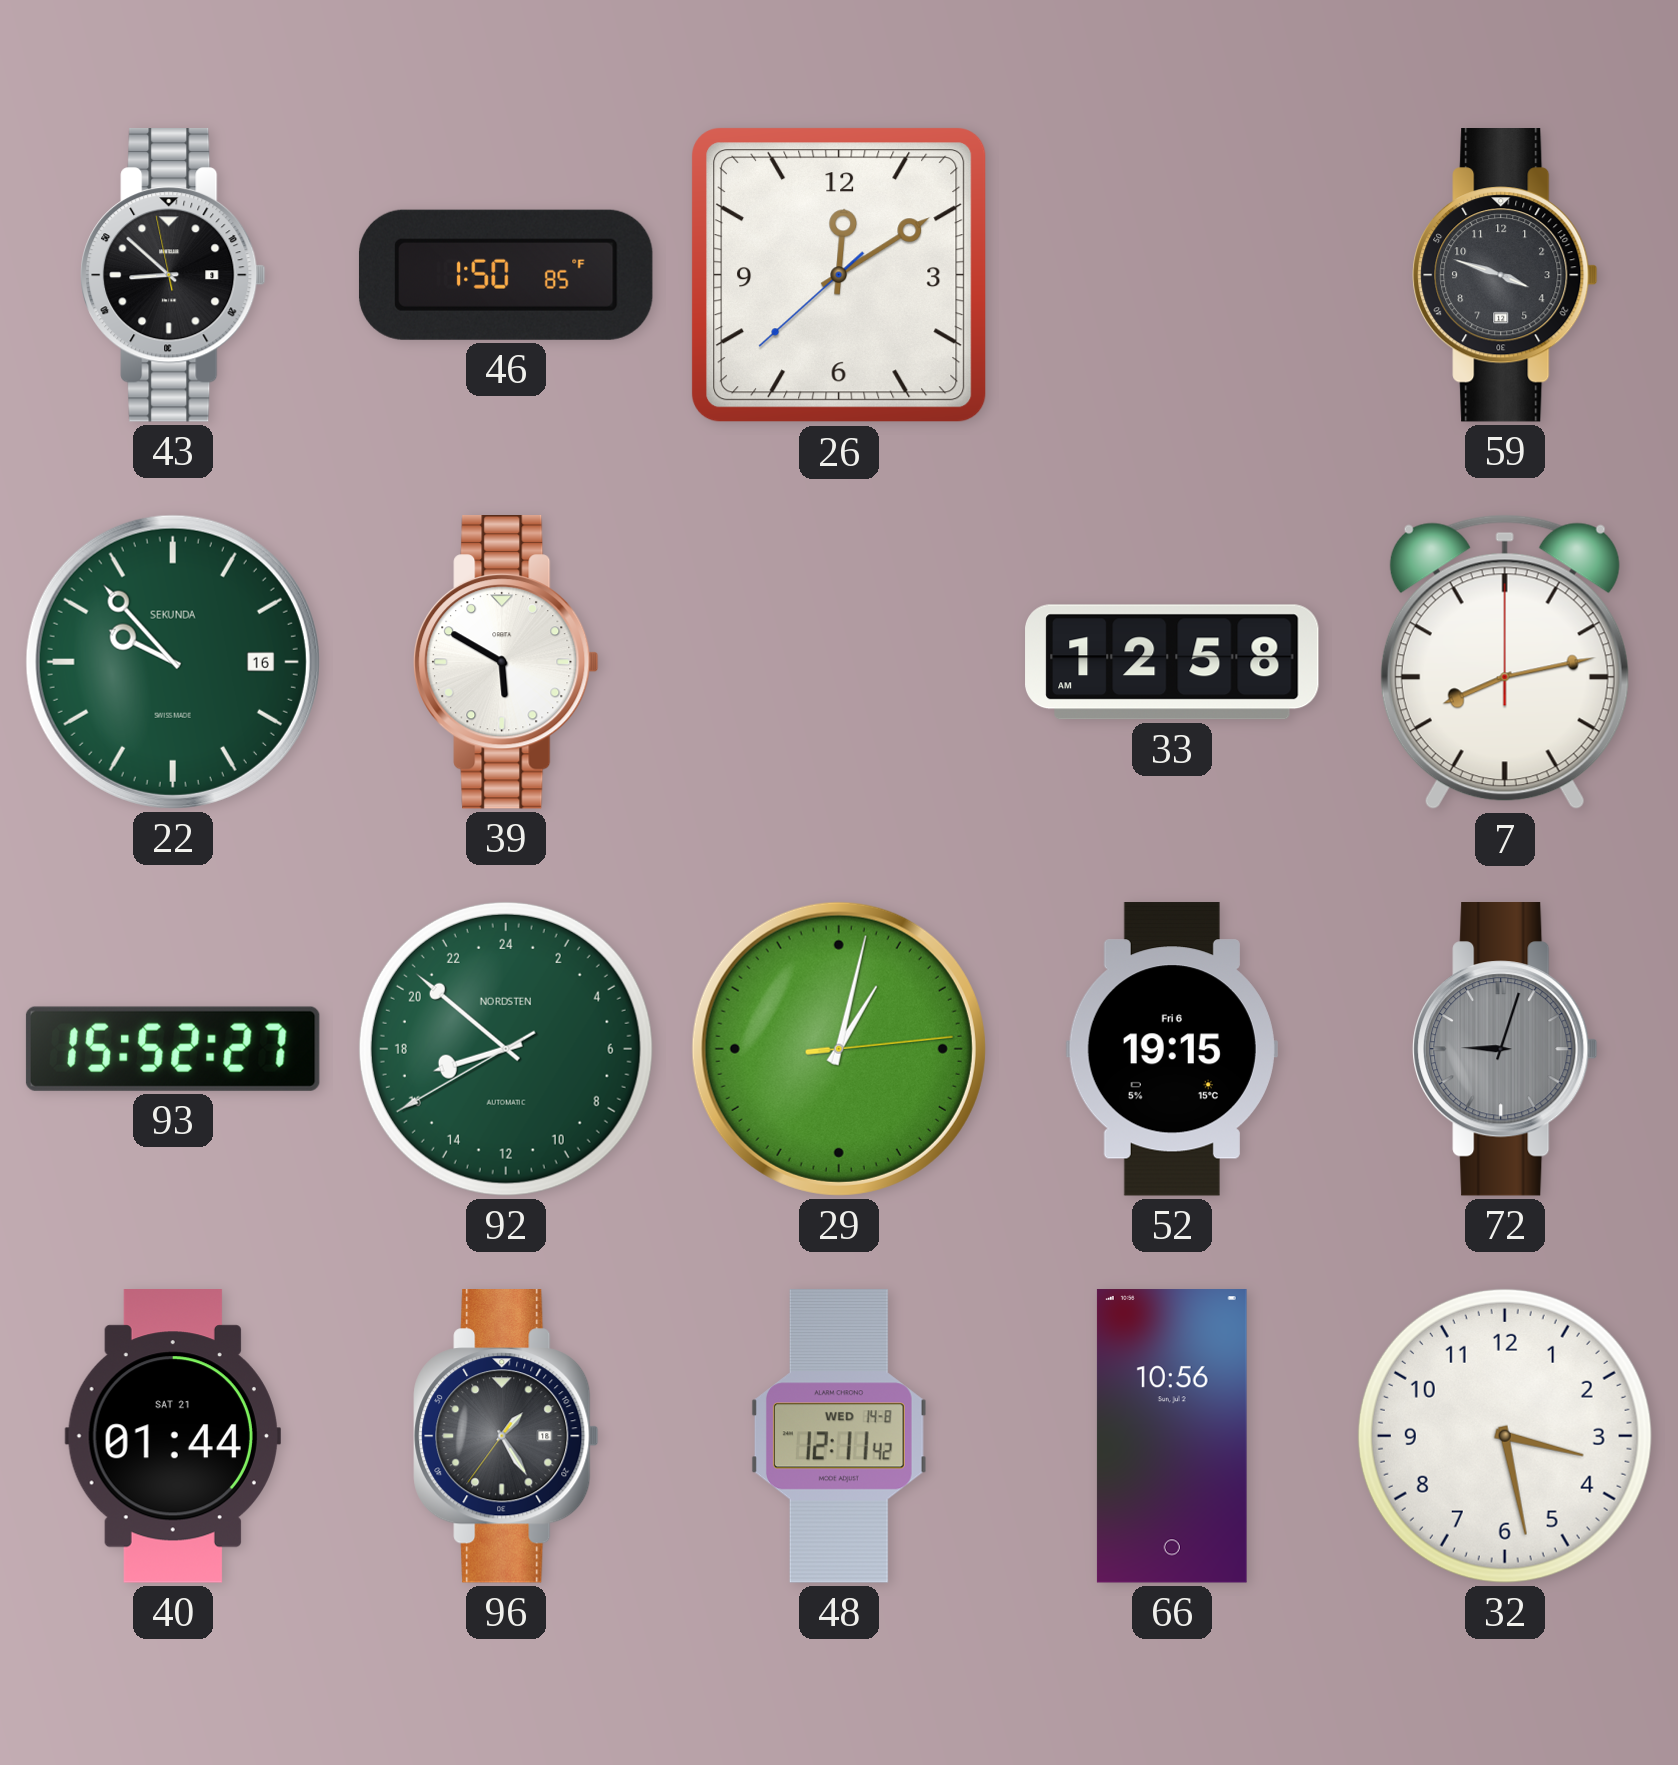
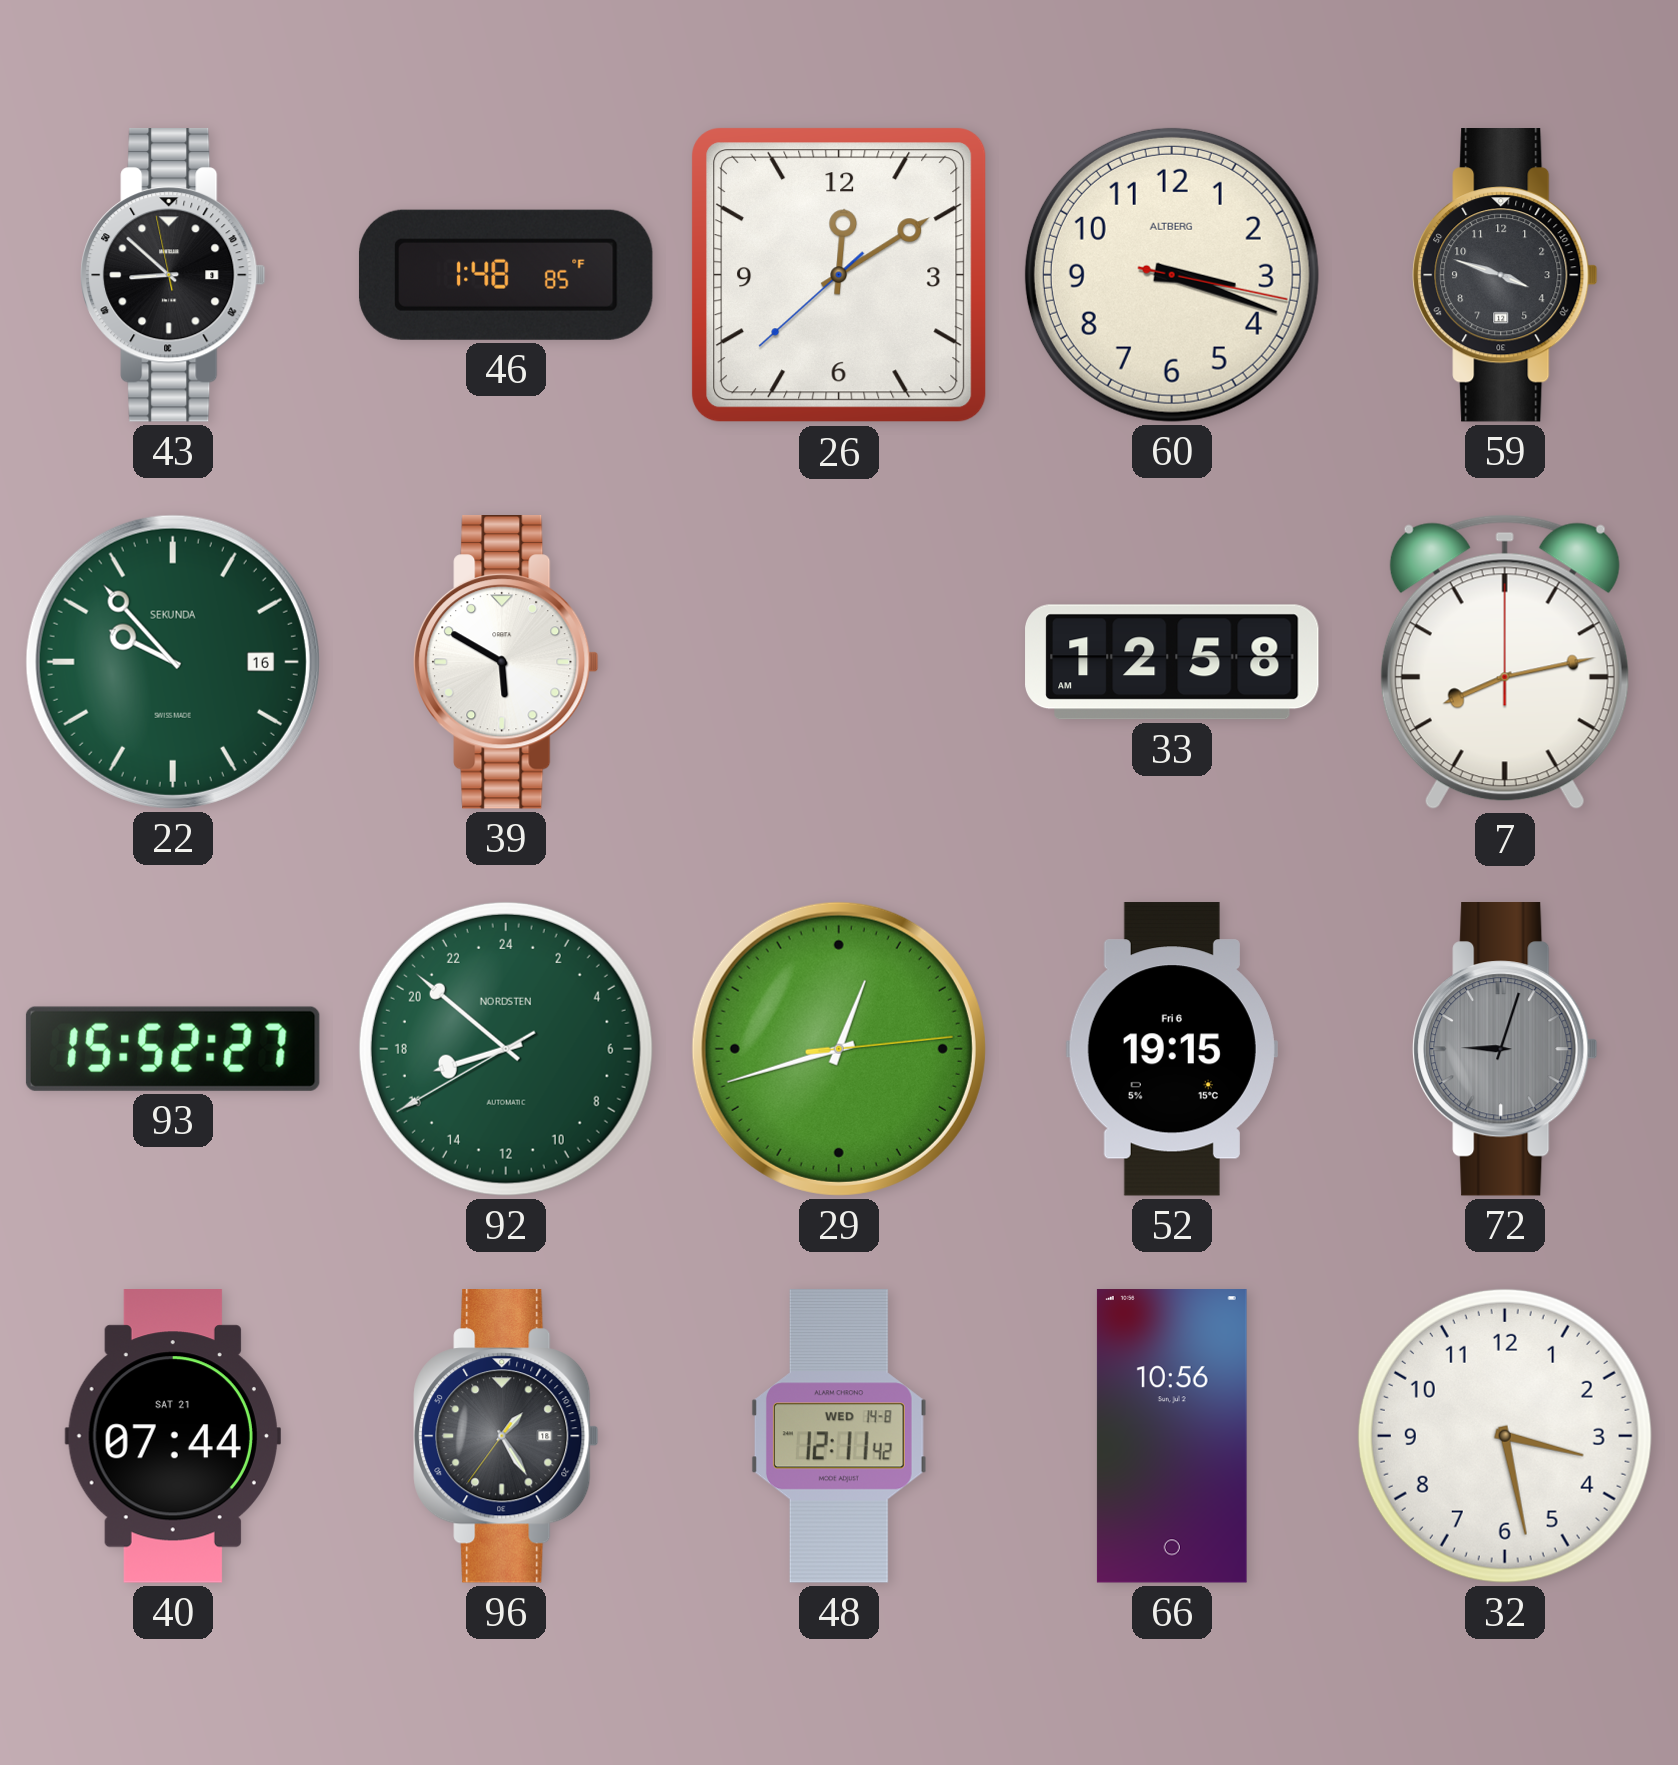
46: 1:50 -> 1:48
60: none -> 3:18
29: 1:02 -> 12:42
40: 01:44 -> 07:44
